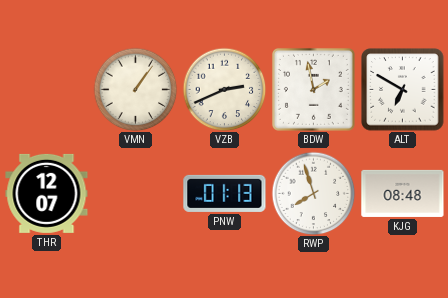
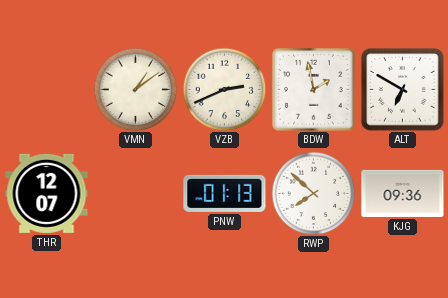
VMN: 1:06 -> 1:09
RWP: 7:57 -> 7:52
KJG: 08:48 -> 09:36
